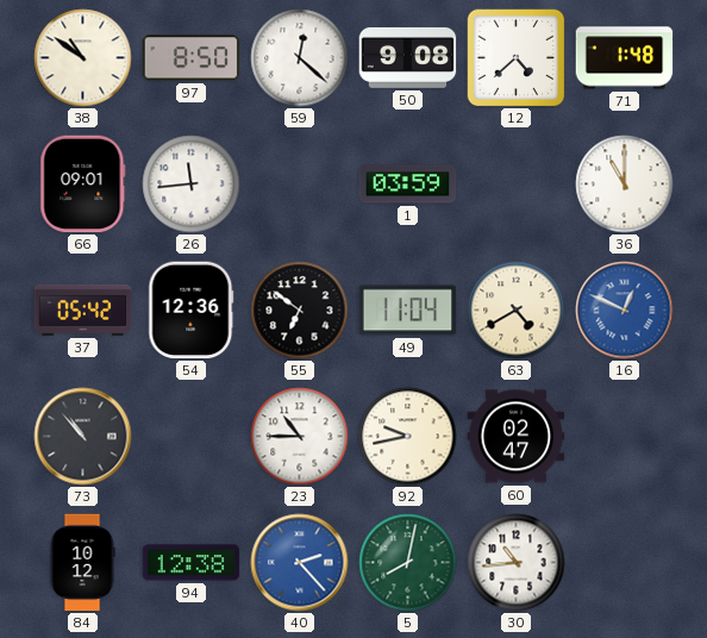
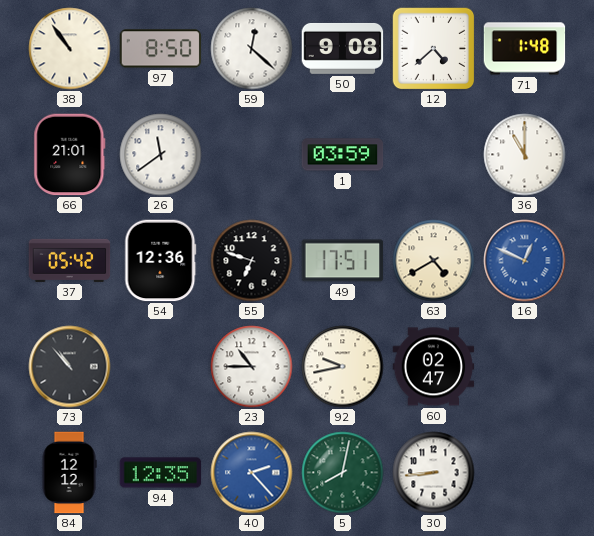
38: 10:51 -> 10:54
66: 09:01 -> 21:01
26: 11:44 -> 11:39
55: 6:51 -> 6:48
49: 11:04 -> 17:51
84: 10:12 -> 12:12
94: 12:38 -> 12:35
30: 10:44 -> 8:44
